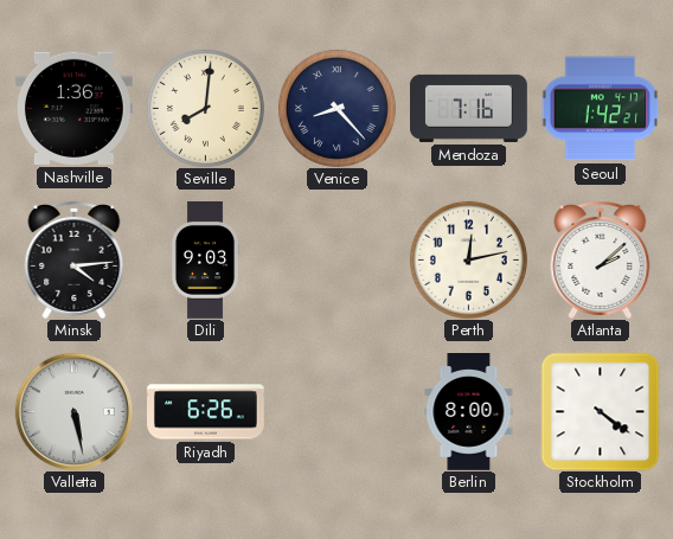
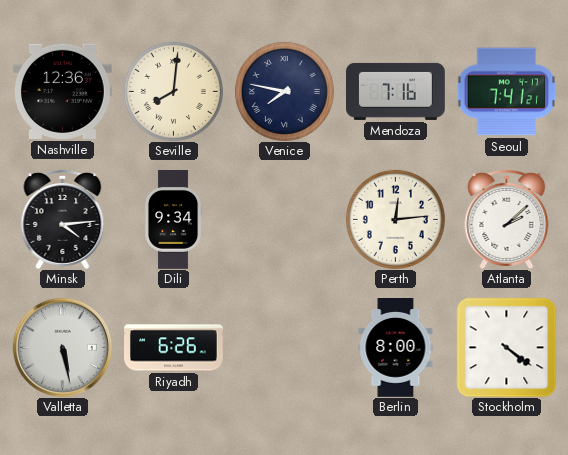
Nashville: 1:36 -> 12:36
Venice: 8:23 -> 7:47
Seoul: 1:42 -> 7:41
Dili: 9:03 -> 9:34
Perth: 12:13 -> 12:14
